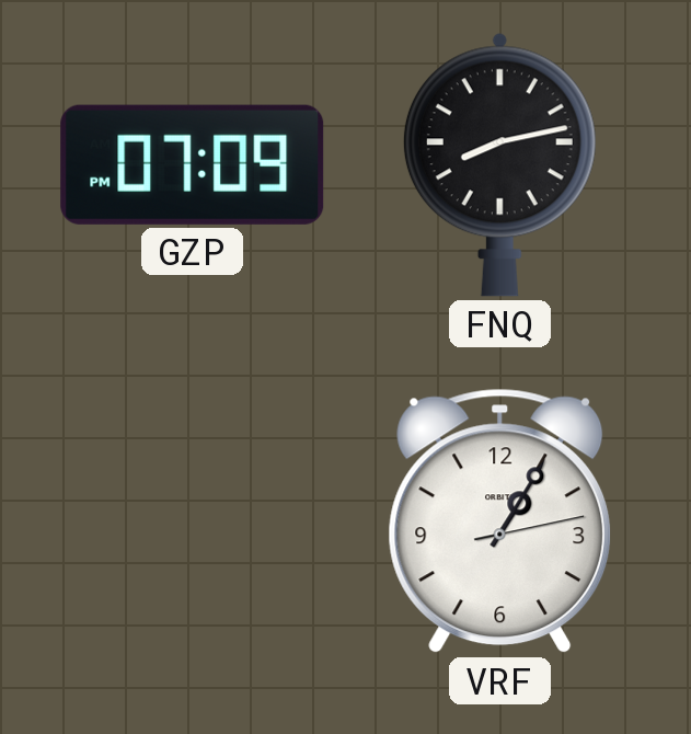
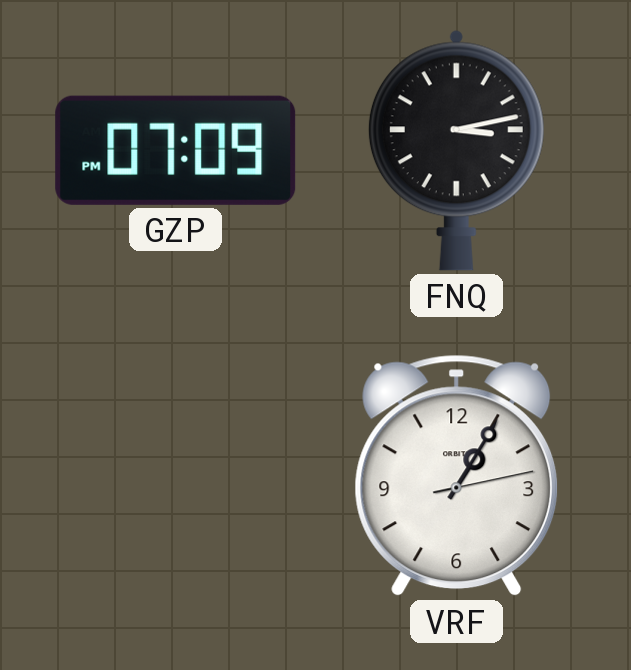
FNQ: 8:13 -> 3:13
